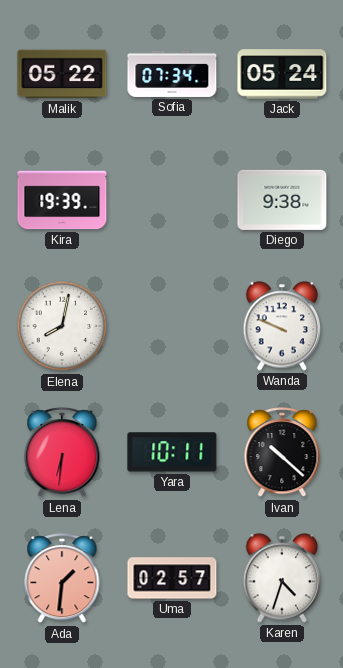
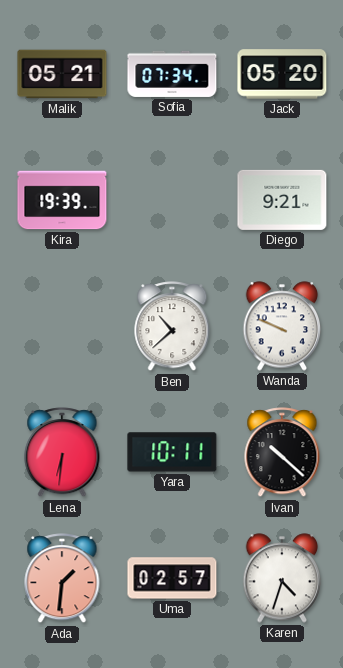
Malik: 05:22 -> 05:21
Jack: 05:24 -> 05:20
Diego: 9:38 -> 9:21
Elena: 8:02 -> none
Ben: none -> 10:38
